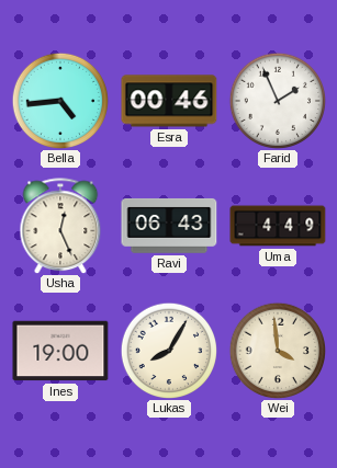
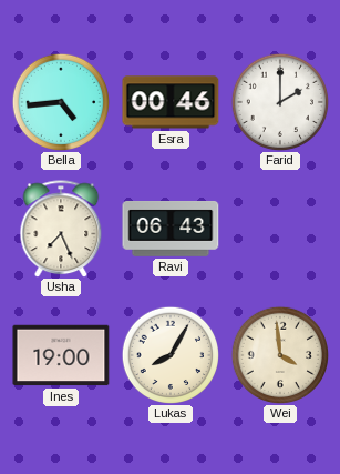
Farid: 1:56 -> 2:00
Usha: 12:26 -> 7:26
Uma: 4:49 -> none
